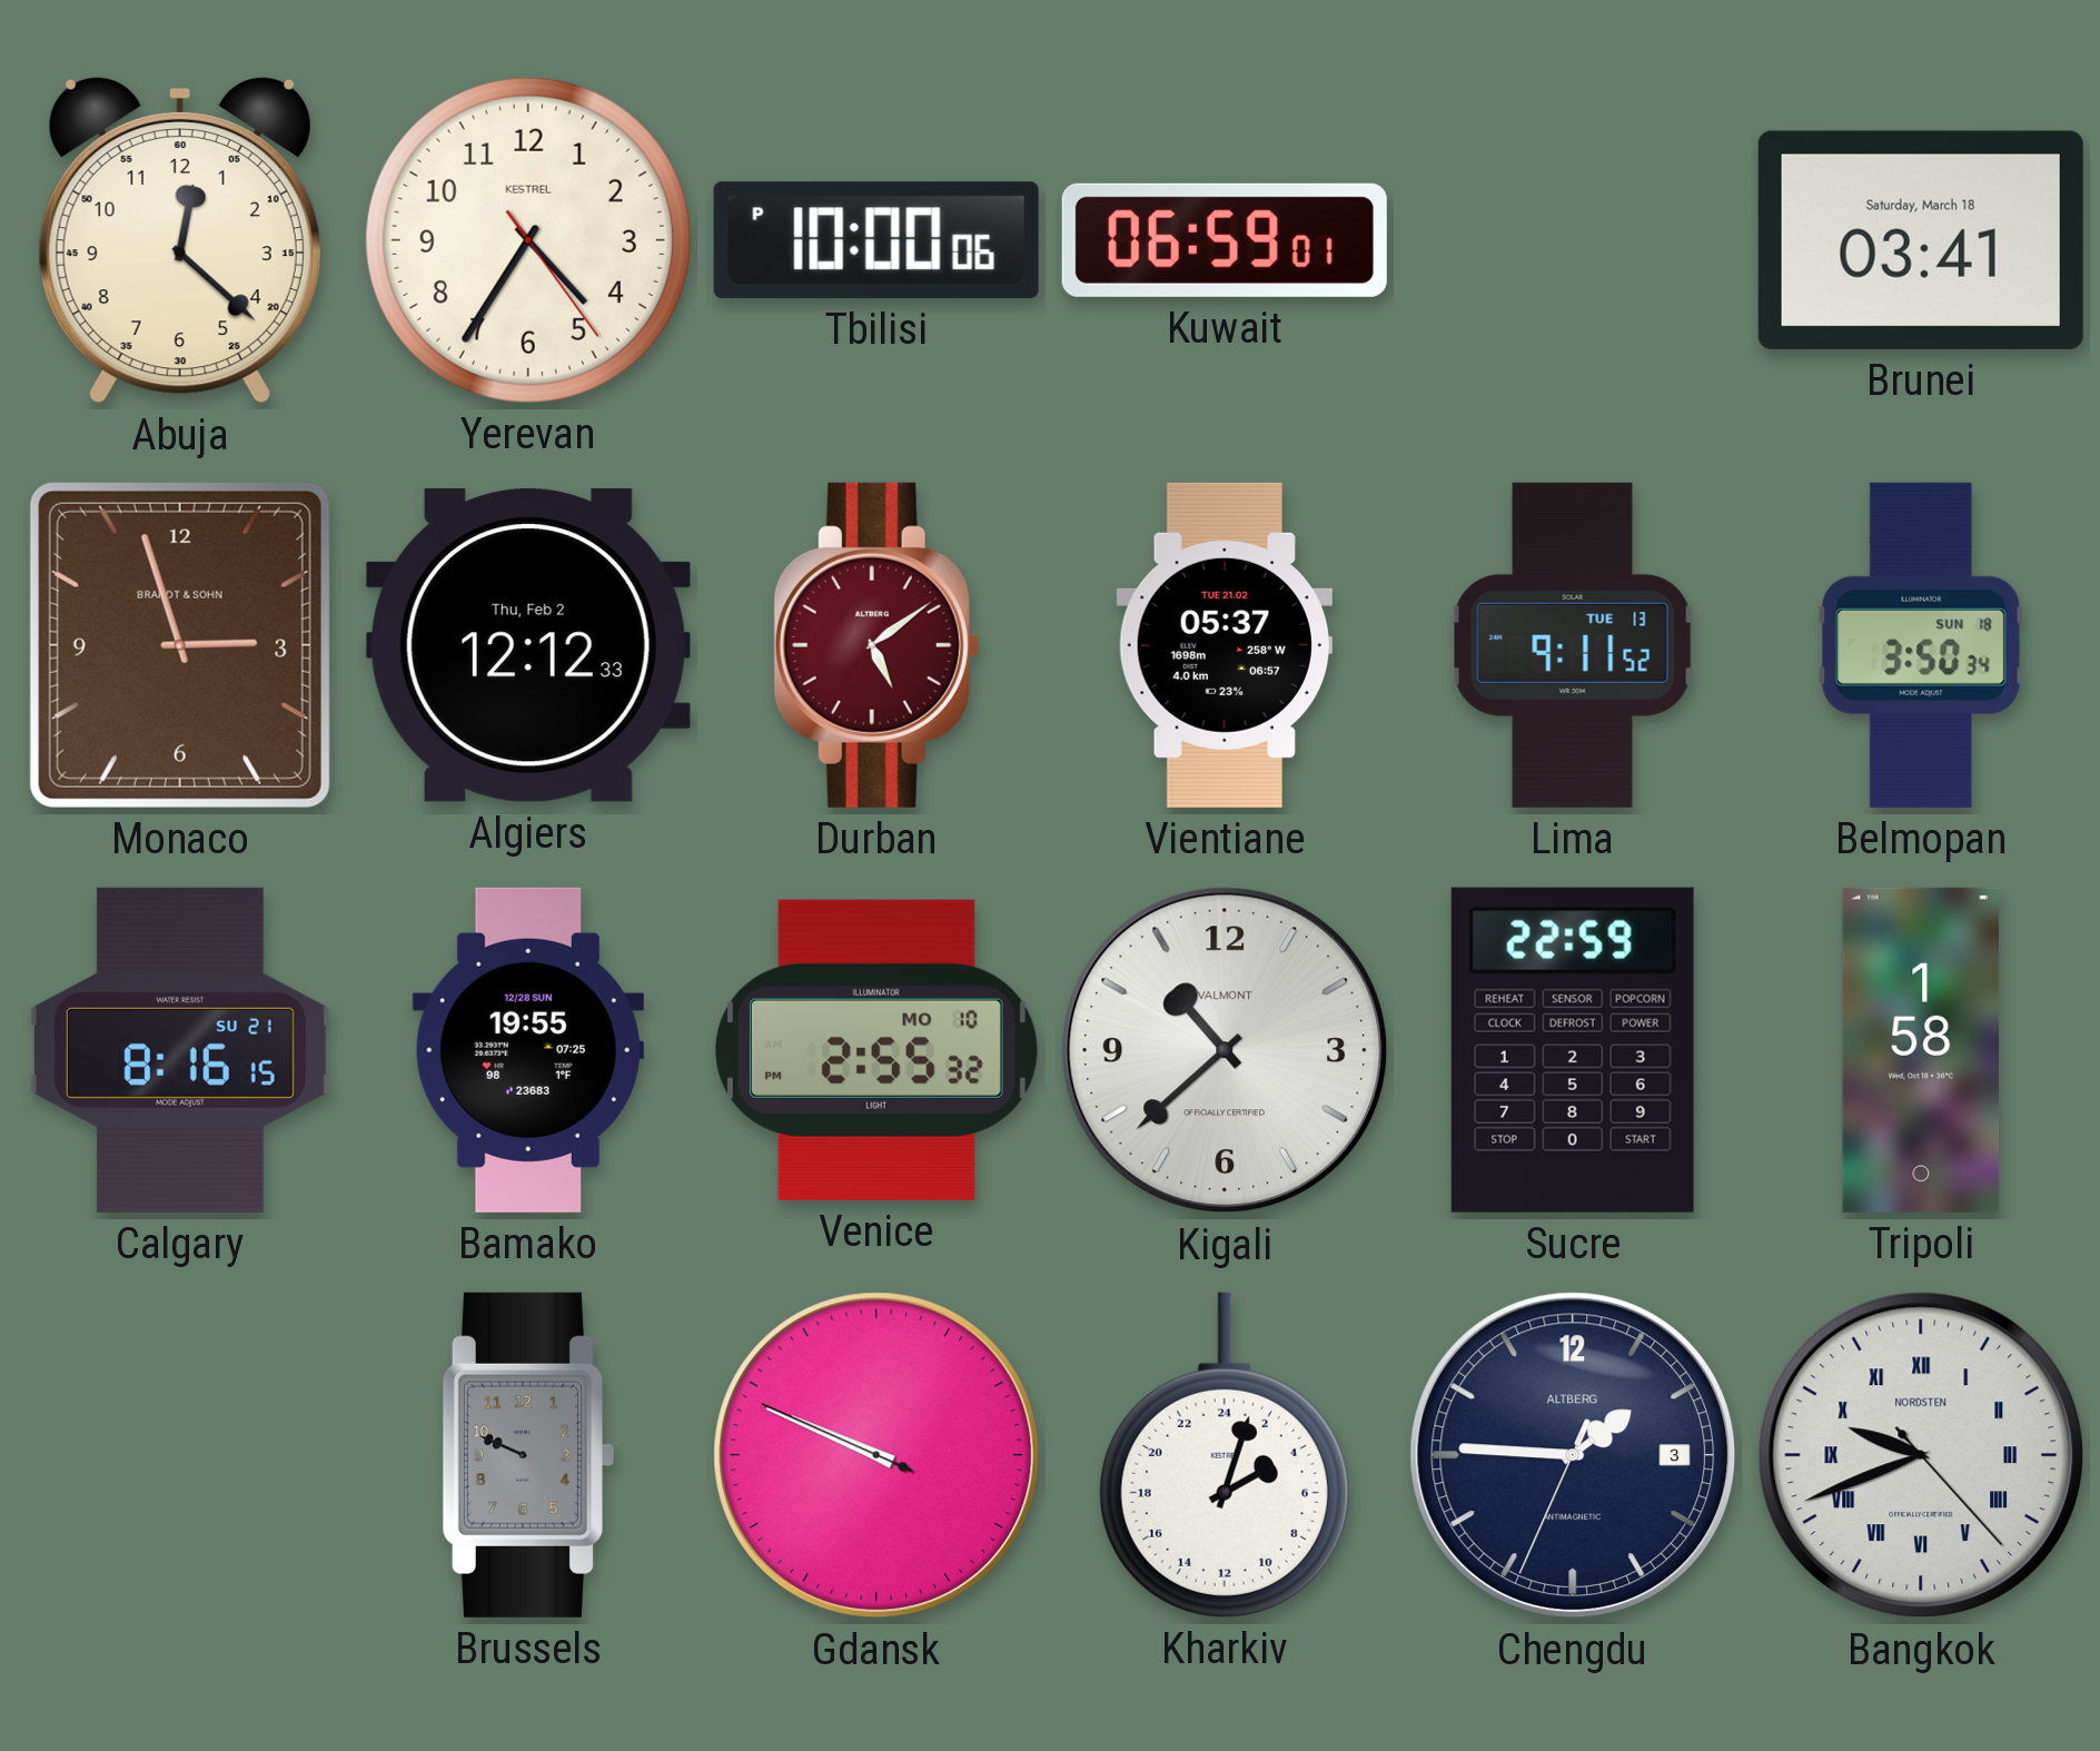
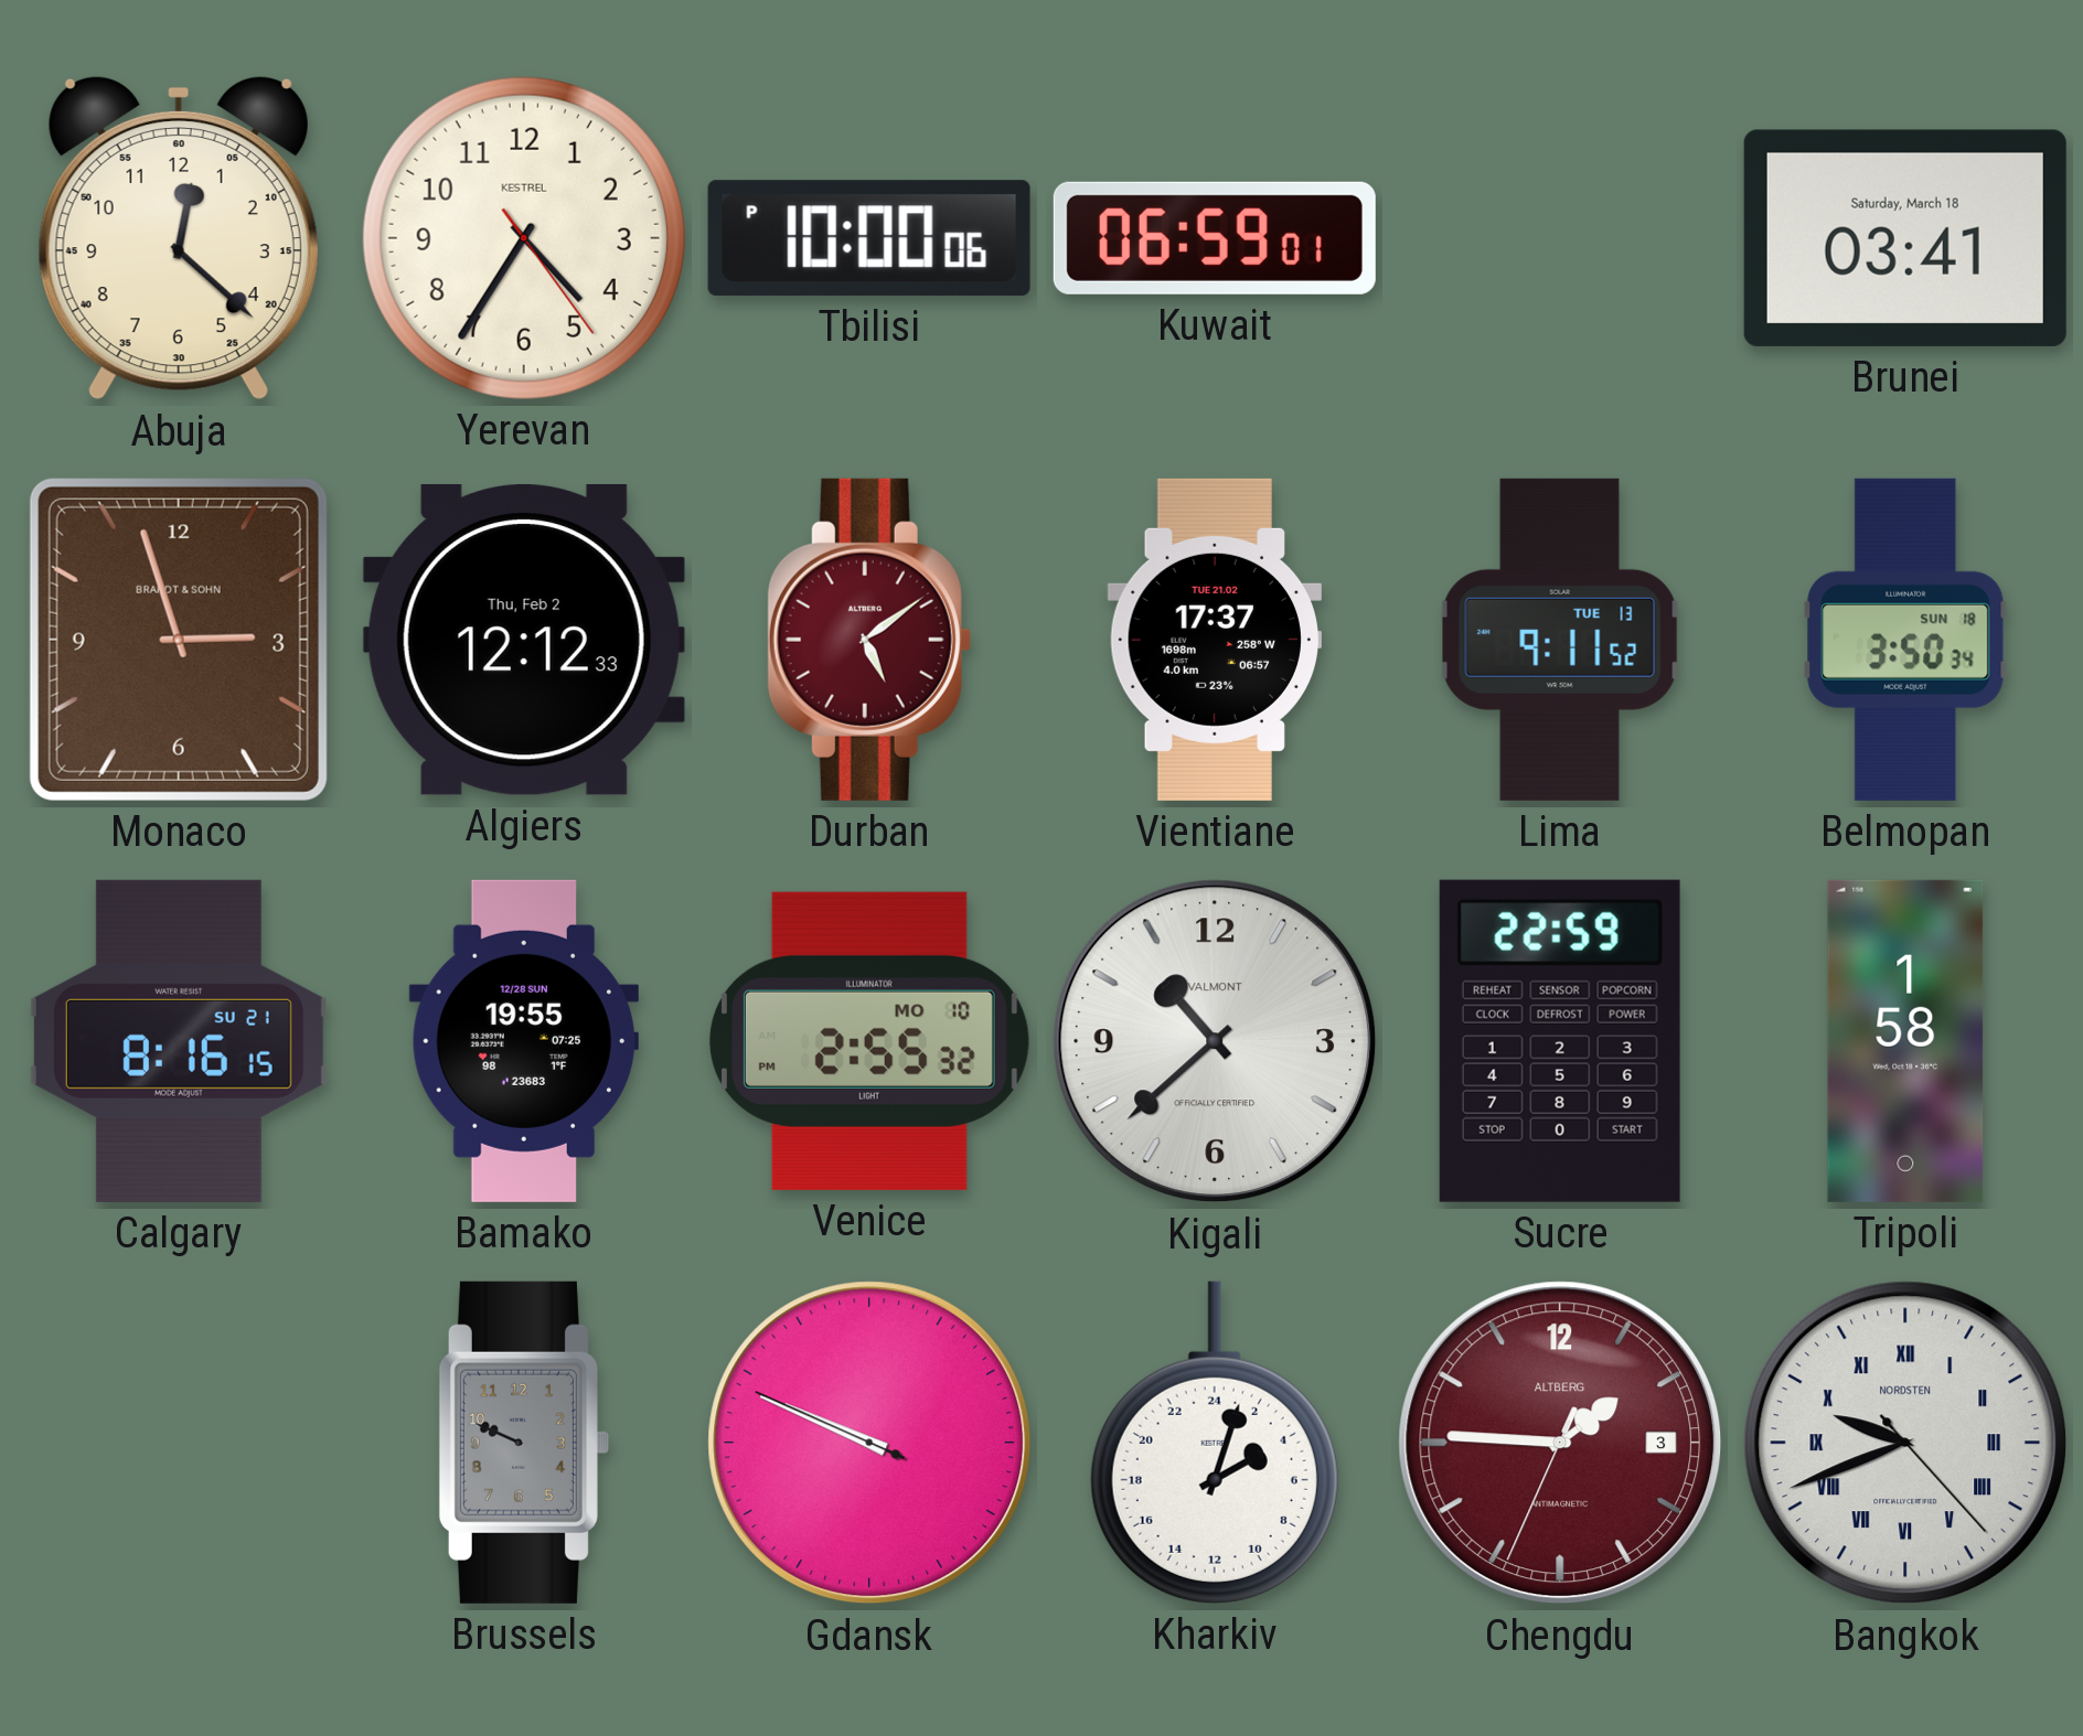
Vientiane: 05:37 -> 17:37
Chengdu dial: navy -> burgundy
